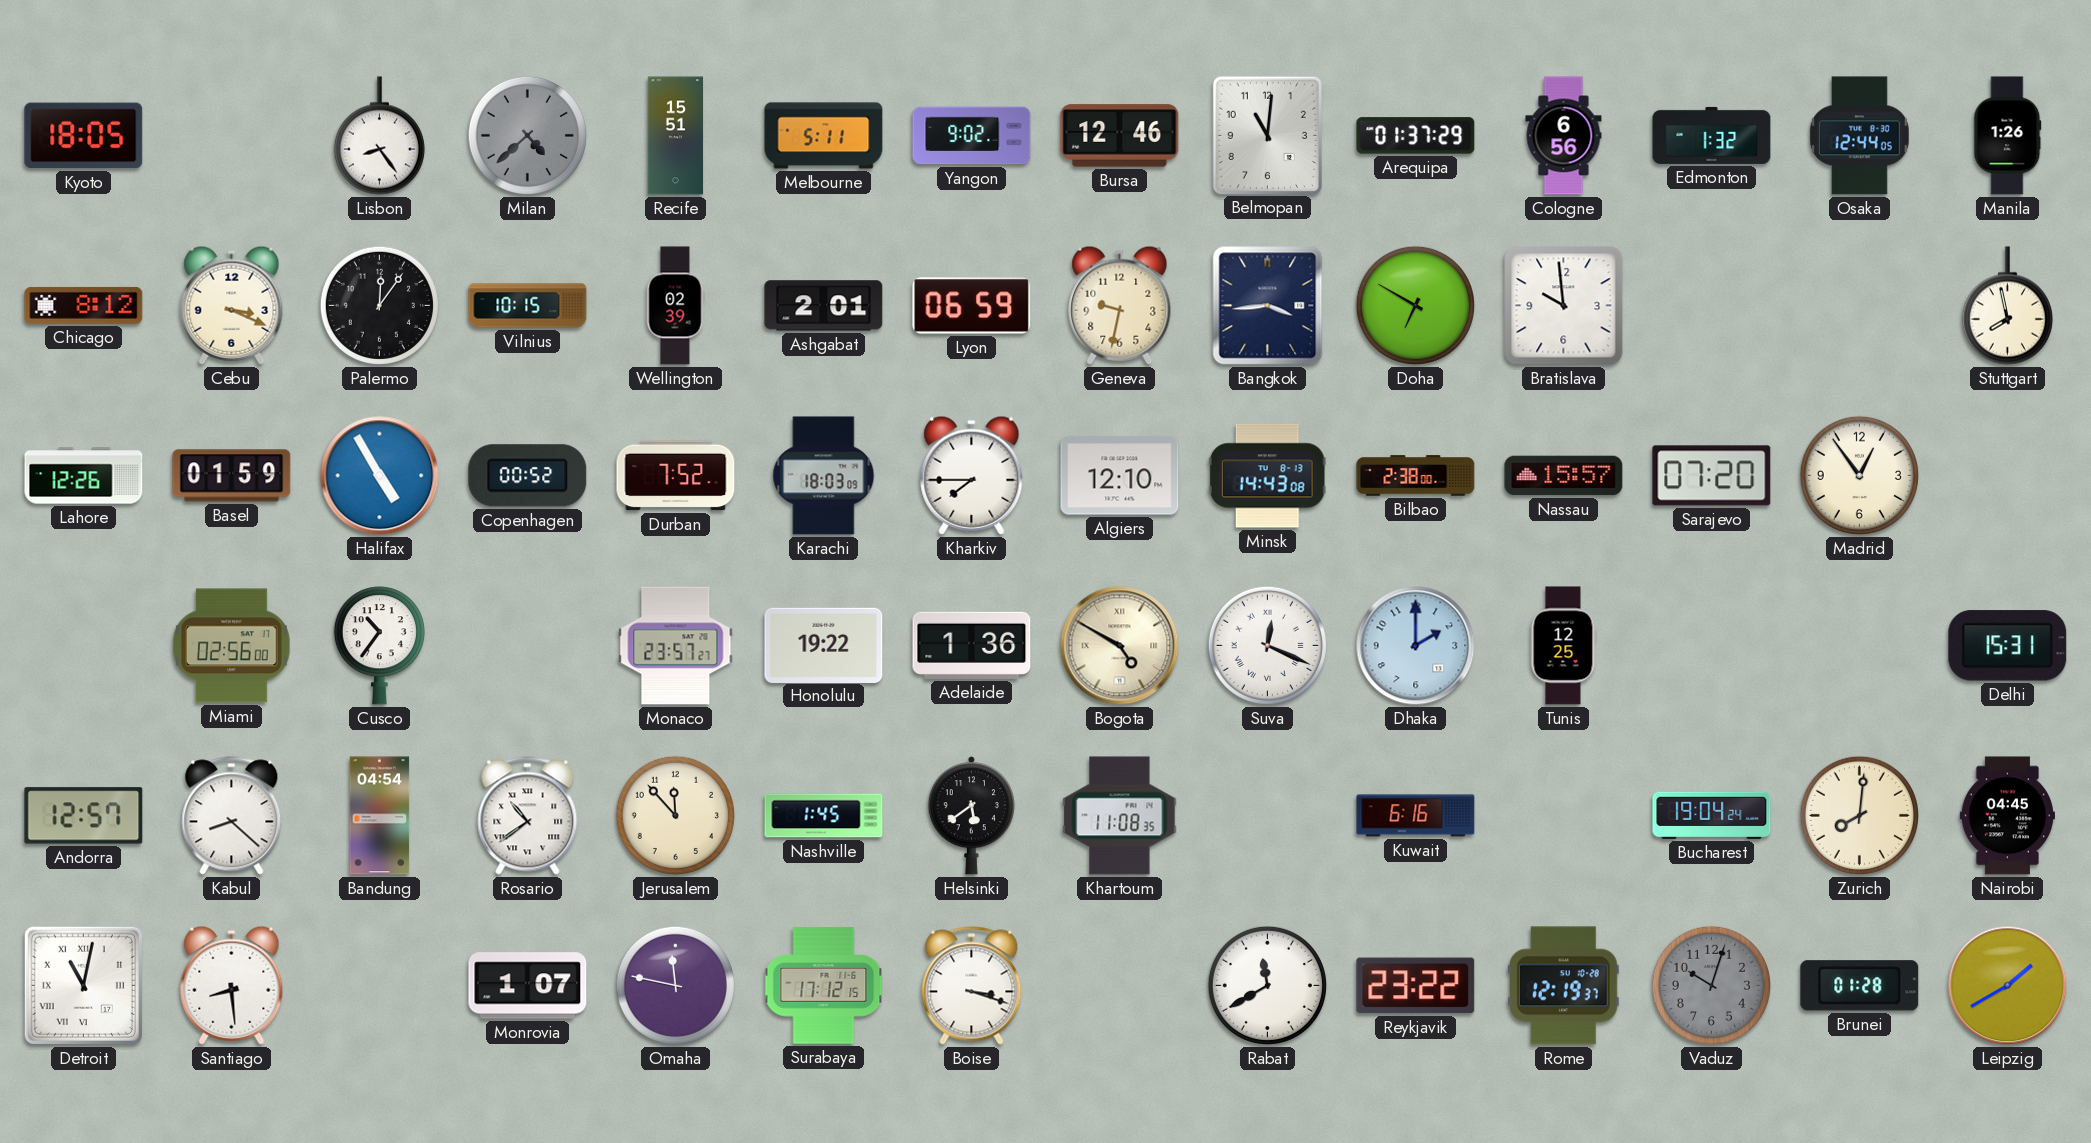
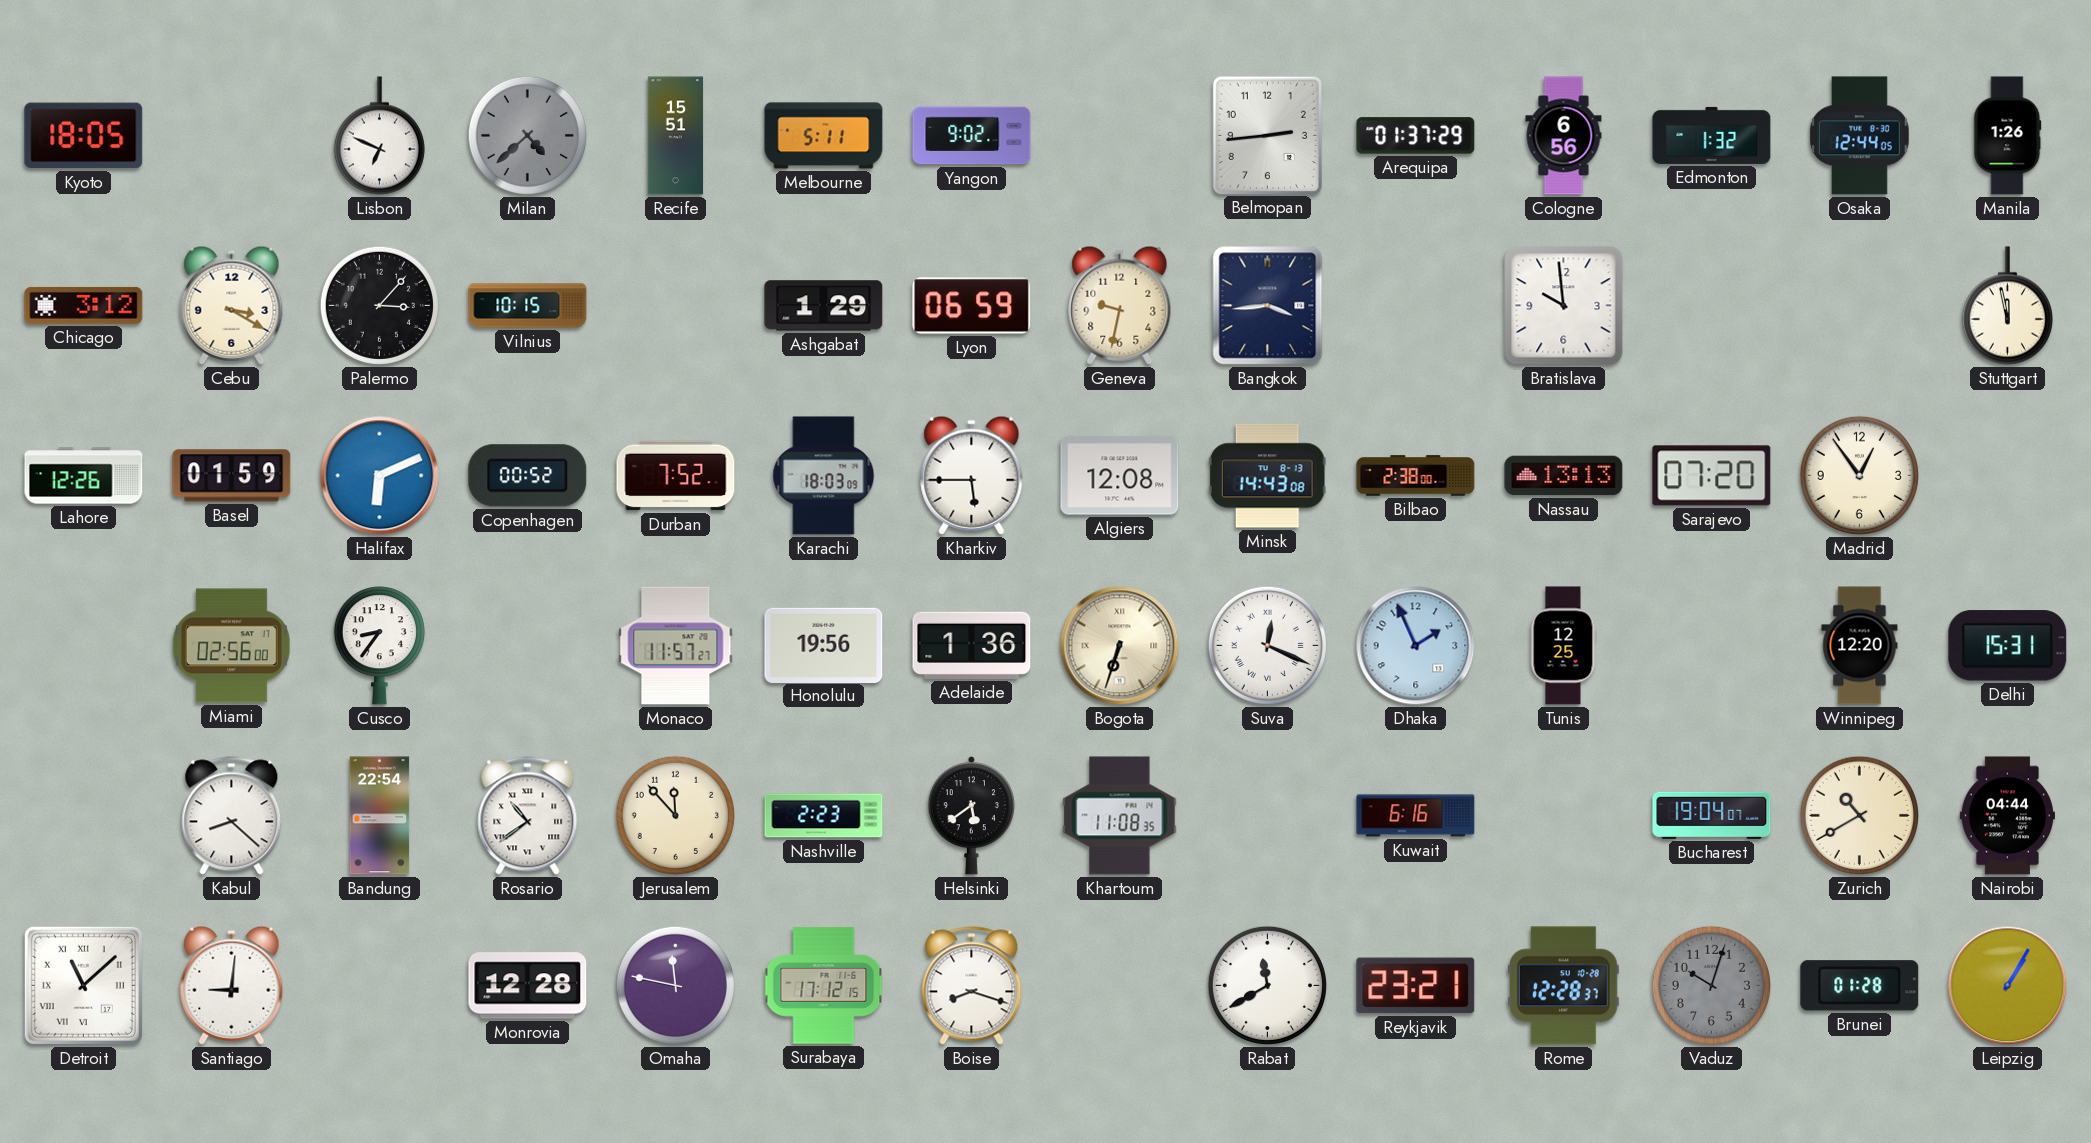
Lisbon: 8:24 -> 6:49
Bursa: 12:46 -> none
Belmopan: 11:01 -> 2:44
Chicago: 8:12 -> 3:12
Cebu: 3:19 -> 3:20
Palermo: 12:06 -> 3:07
Wellington: 02:39 -> none
Ashgabat: 2:01 -> 1:29
Doha: 6:50 -> none
Stuttgart: 7:58 -> 11:58
Halifax: 4:55 -> 6:11
Kharkiv: 7:45 -> 5:45
Algiers: 12:10 -> 12:08
Nassau: 15:57 -> 13:13
Cusco: 10:36 -> 8:36
Monaco: 23:57 -> 11:57
Honolulu: 19:22 -> 19:56
Bogota: 4:50 -> 6:33
Dhaka: 2:00 -> 1:56
Winnipeg: none -> 12:20
Andorra: 12:57 -> none
Bandung: 04:54 -> 22:54
Nashville: 1:45 -> 2:23
Bucharest: 19:04:24 -> 19:04:07
Zurich: 8:01 -> 10:40
Nairobi: 04:45 -> 04:44
Detroit: 11:02 -> 11:08
Santiago: 8:29 -> 9:01
Monrovia: 1:07 -> 12:28
Boise: 3:18 -> 8:18
Reykjavik: 23:22 -> 23:21
Rome: 12:19 -> 12:28
Leipzig: 1:40 -> 1:05
